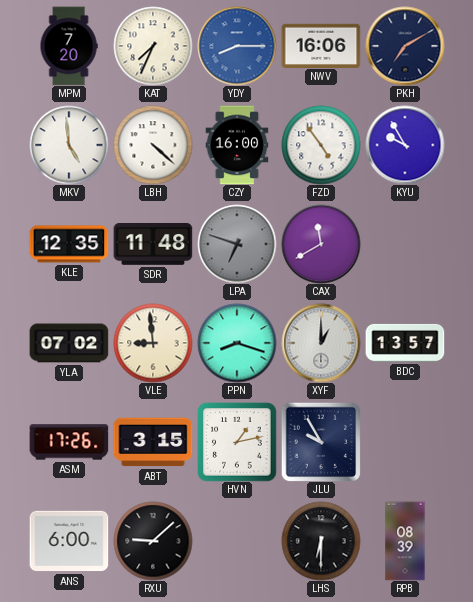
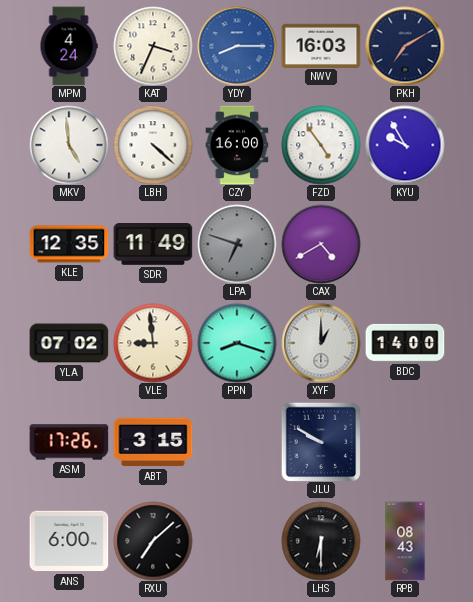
MPM: 7:20 -> 4:24
KAT: 7:34 -> 3:34
NWV: 16:06 -> 16:03
SDR: 11:48 -> 11:49
CAX: 11:40 -> 4:40
BDC: 13:57 -> 14:00
HVN: 1:13 -> none
JLU: 9:55 -> 9:50
RXU: 9:08 -> 7:08
RPB: 08:39 -> 08:43
